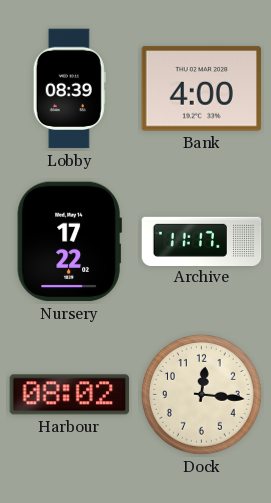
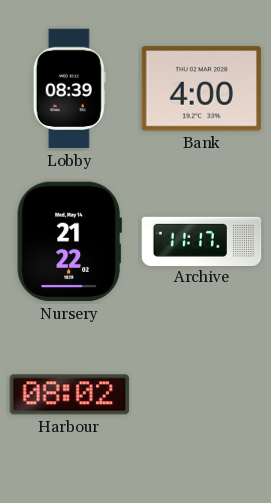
Nursery: 17:22 -> 21:22
Dock: 12:16 -> none
